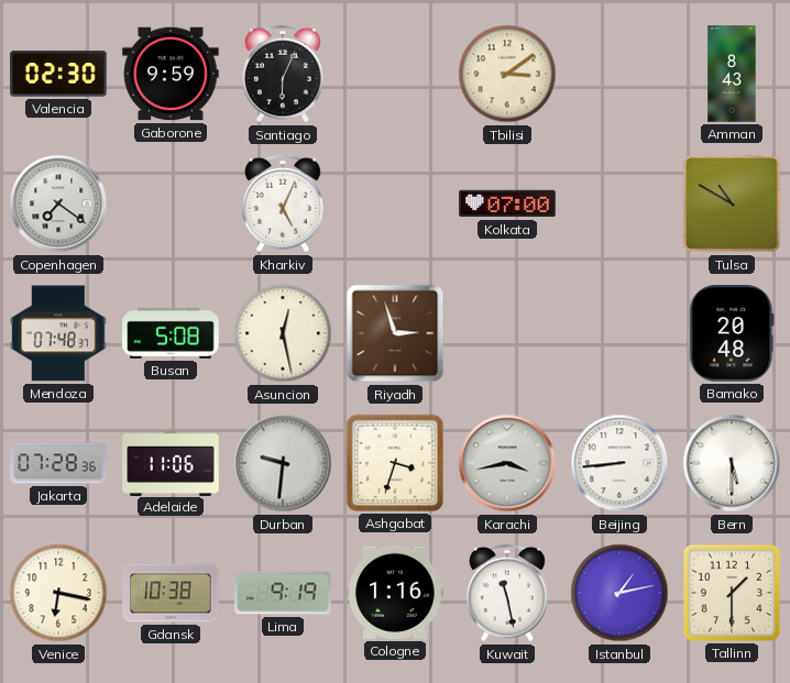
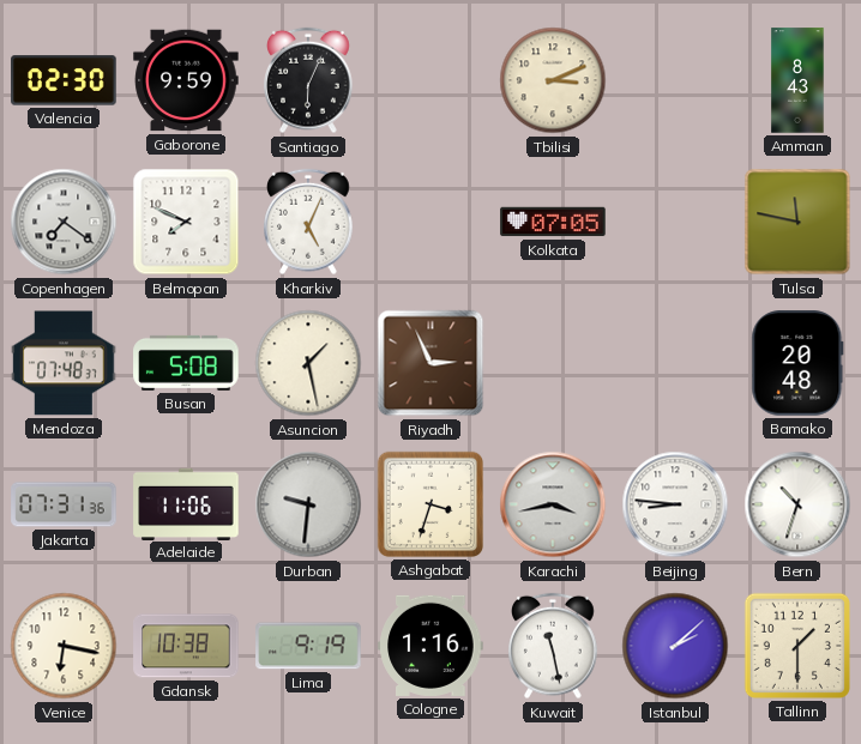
Tbilisi: 3:09 -> 3:11
Belmopan: none -> 7:49
Kolkata: 07:00 -> 07:05
Tulsa: 10:50 -> 11:47
Asuncion: 12:28 -> 1:28
Riyadh: 2:57 -> 2:56
Jakarta: 07:28 -> 07:31
Beijing: 8:44 -> 8:46
Bern: 5:30 -> 10:33
Istanbul: 1:13 -> 2:08
